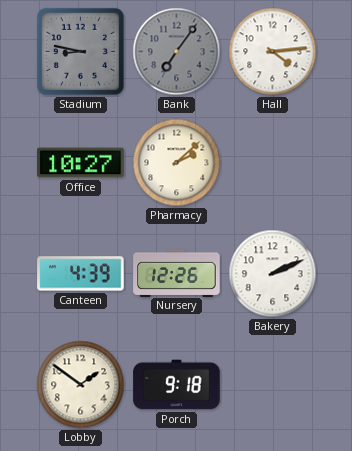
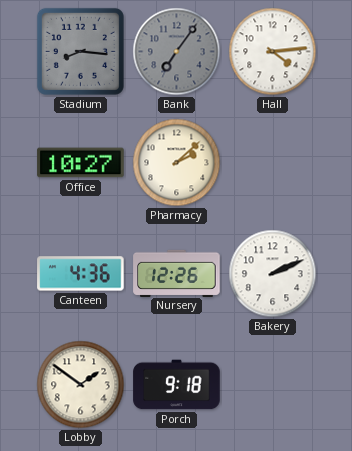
Stadium: 8:47 -> 8:16
Canteen: 4:39 -> 4:36
